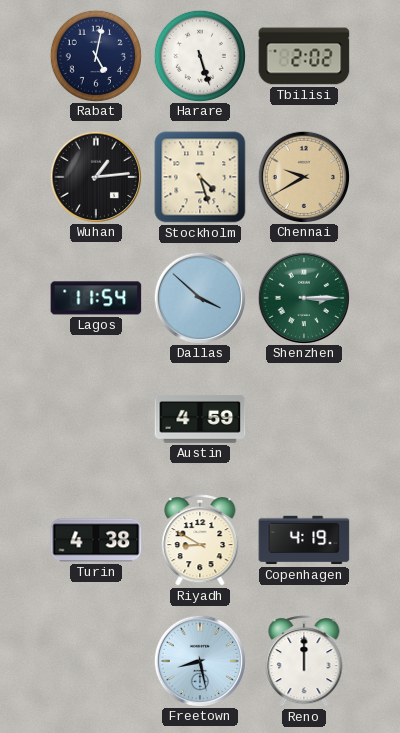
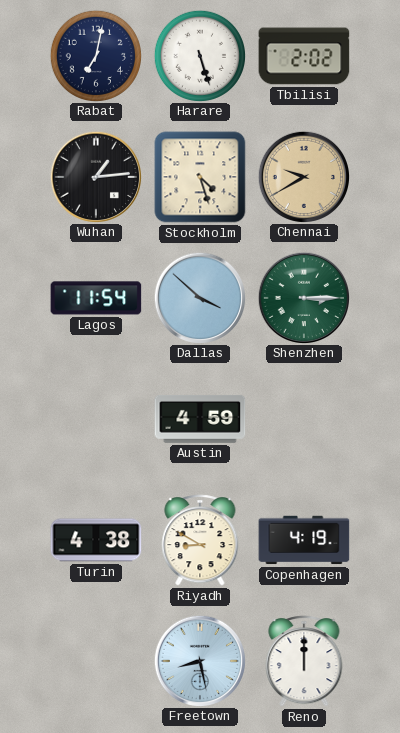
Rabat: 5:02 -> 7:02
